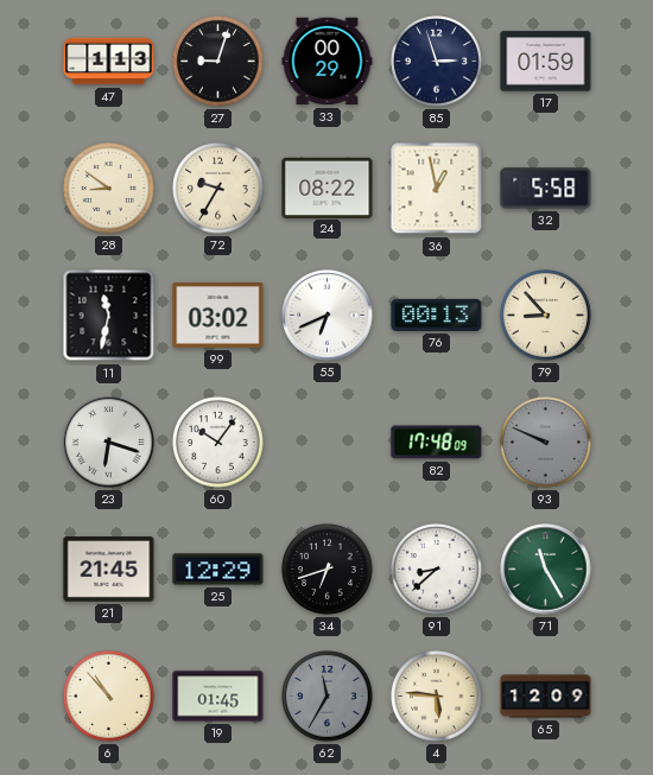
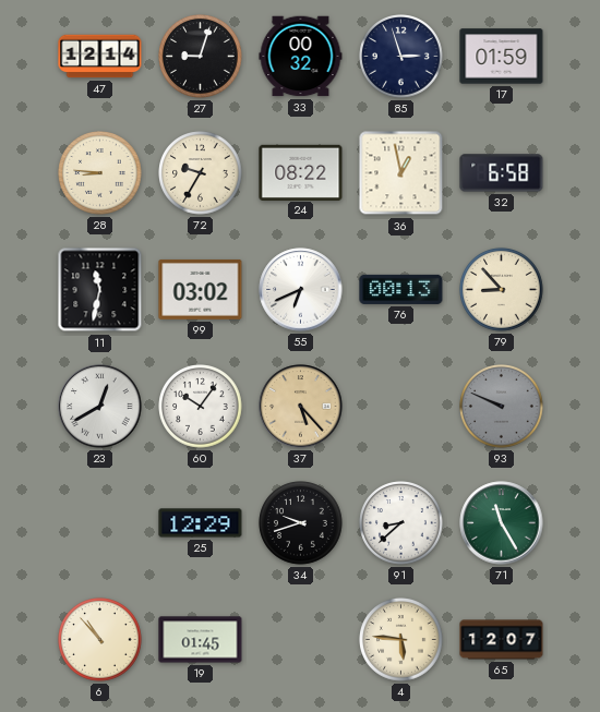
47: 1:13 -> 12:14
33: 00:29 -> 00:32
28: 8:51 -> 8:46
32: 5:58 -> 6:58
23: 6:18 -> 12:40
37: none -> 5:23
82: 17:48 -> none
21: 21:45 -> none
34: 6:42 -> 9:42
62: 11:35 -> none
65: 12:09 -> 12:07
